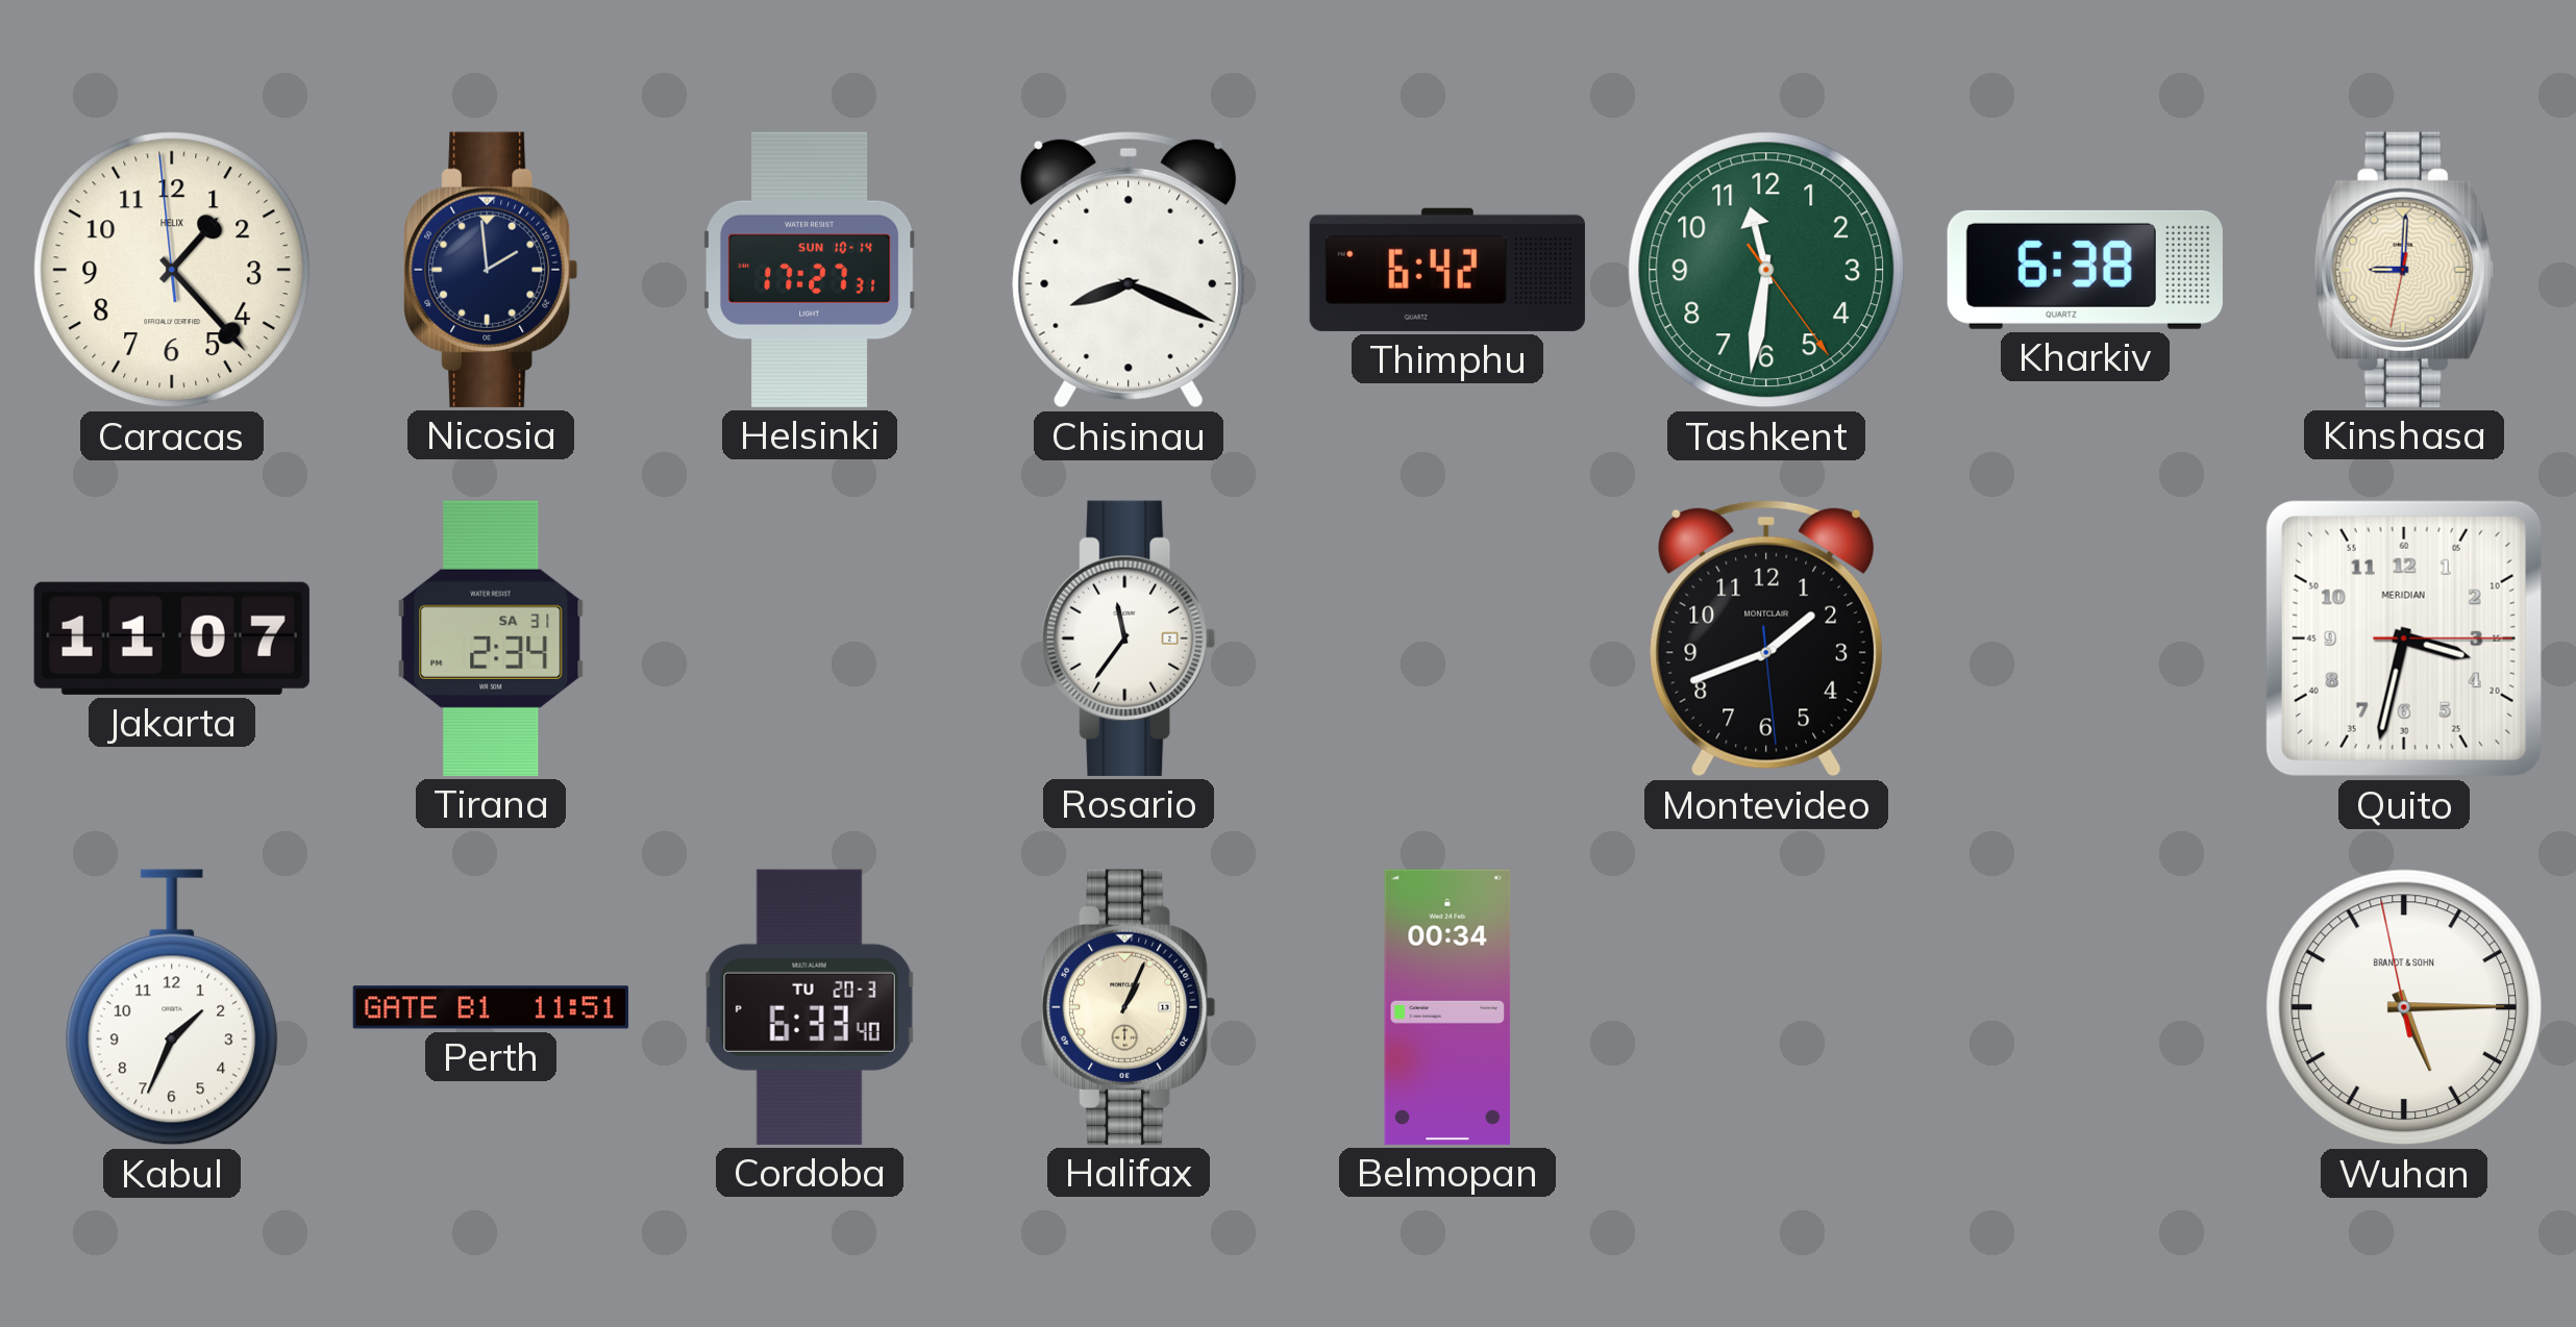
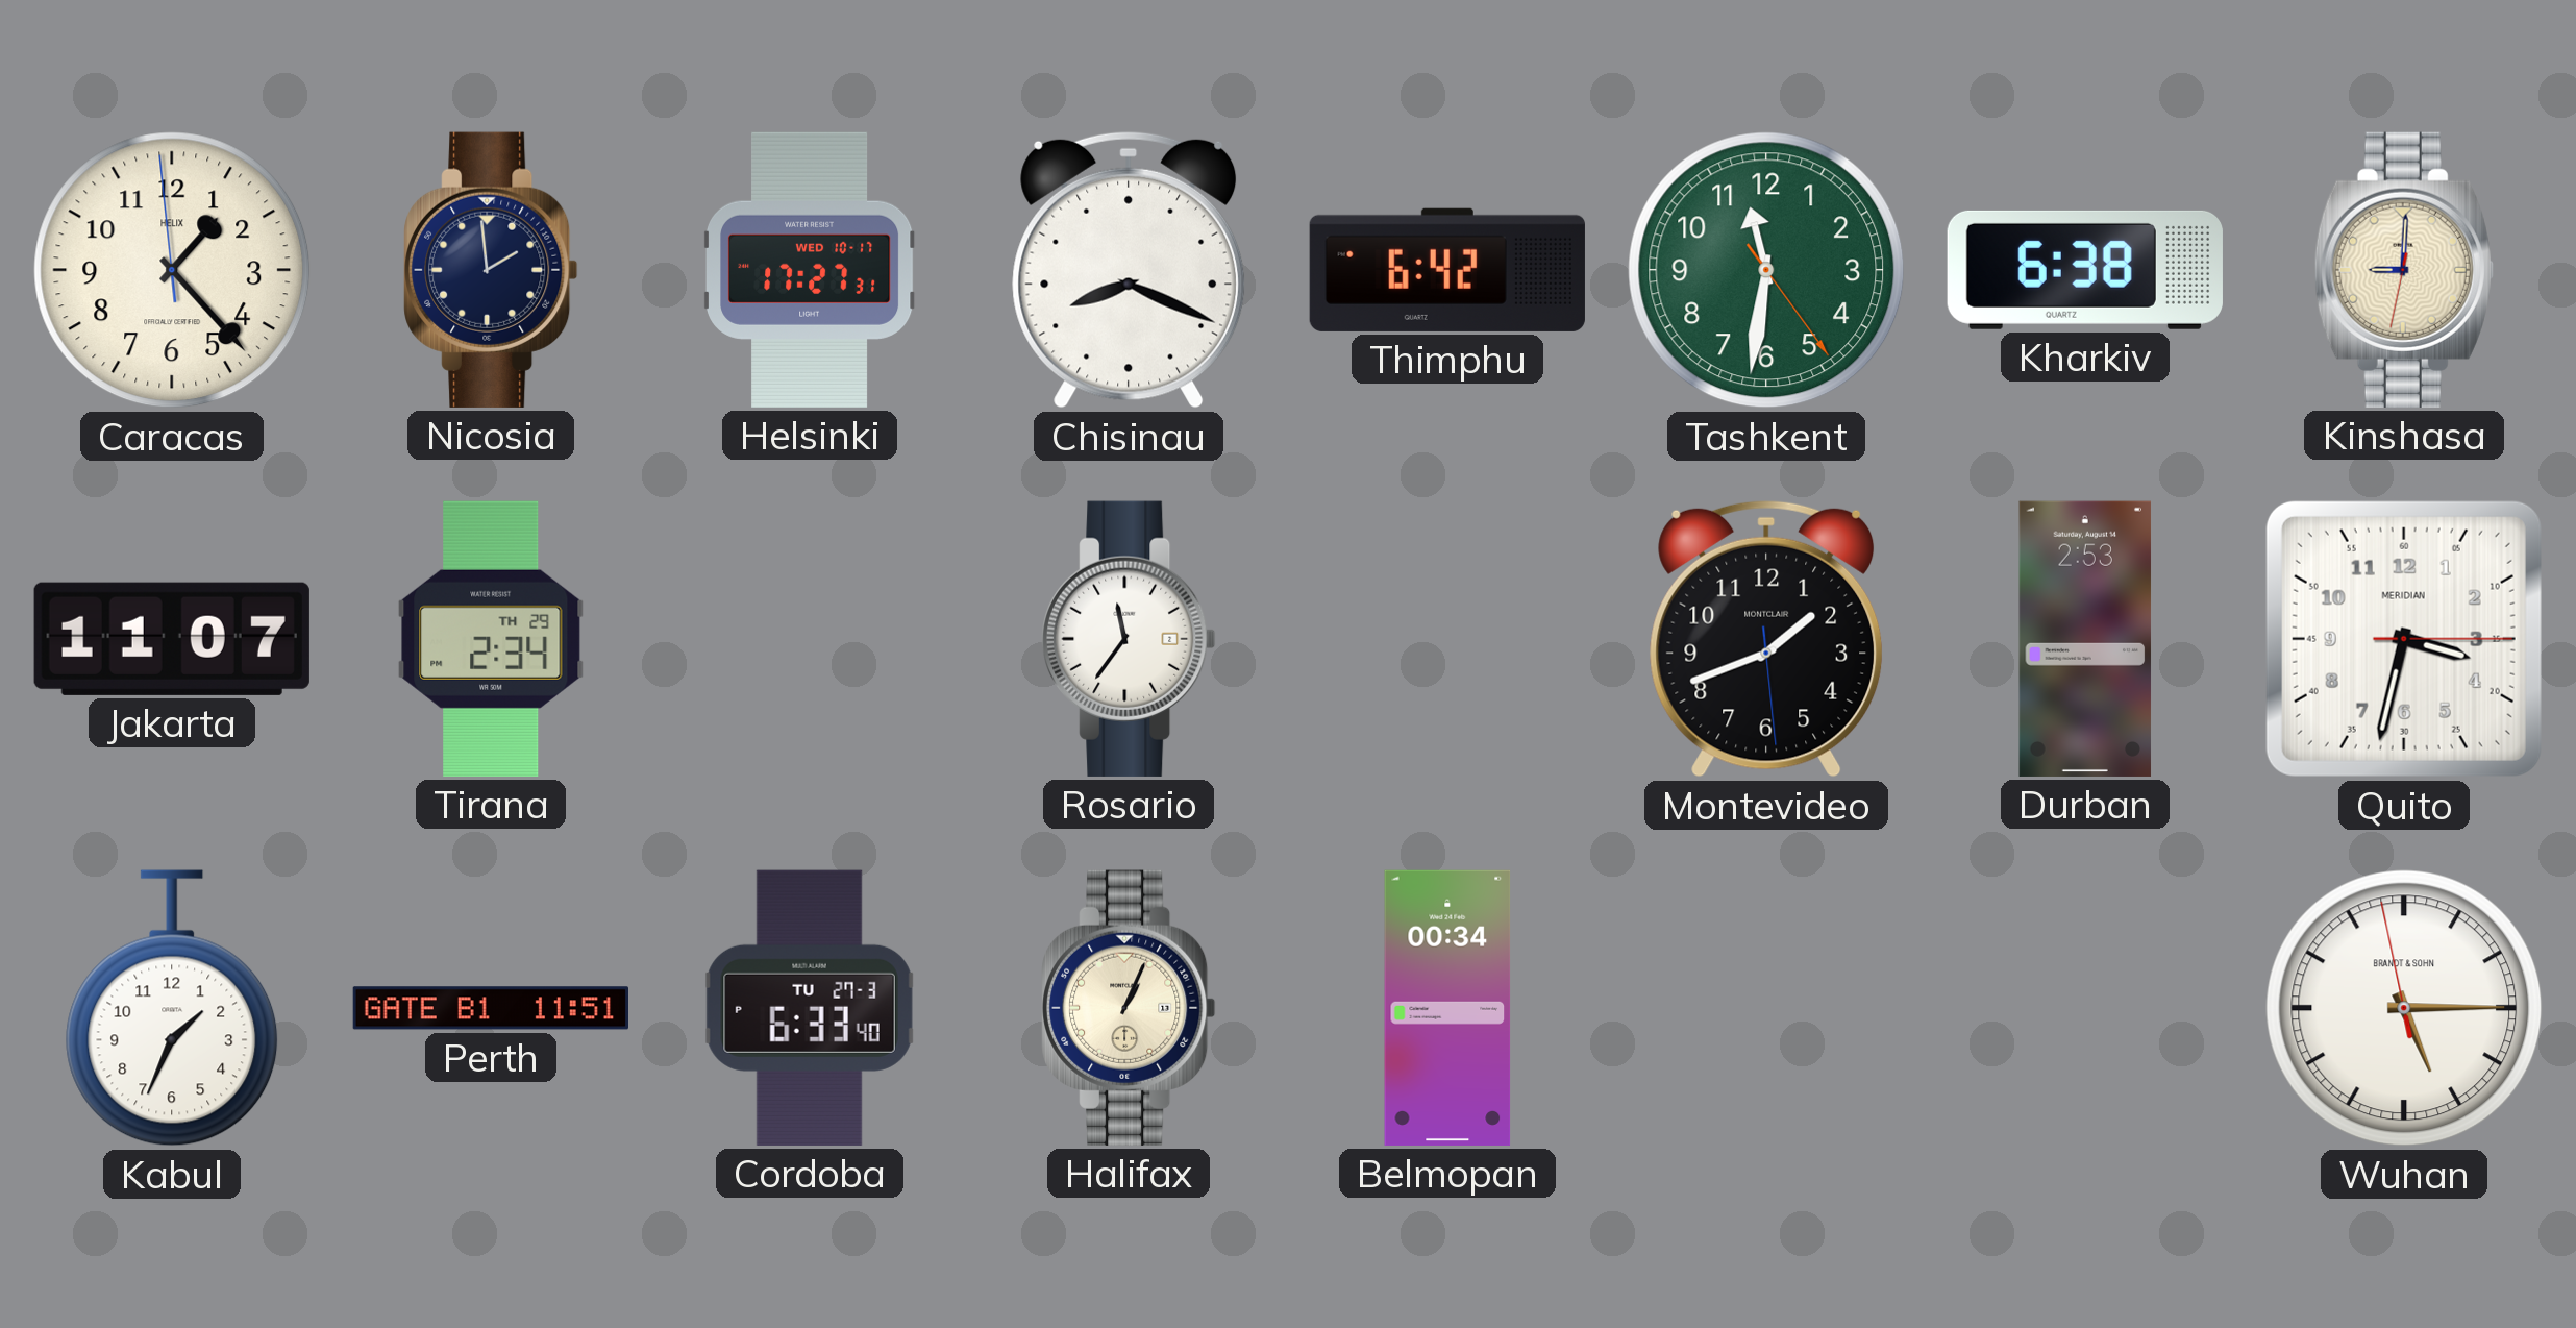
Helsinki date: SUN 10-14 -> WED 10-17
Tirana date: SA 31 -> TH 29
Durban: none -> 2:53
Cordoba date: TU 20-3 -> TU 27-3
